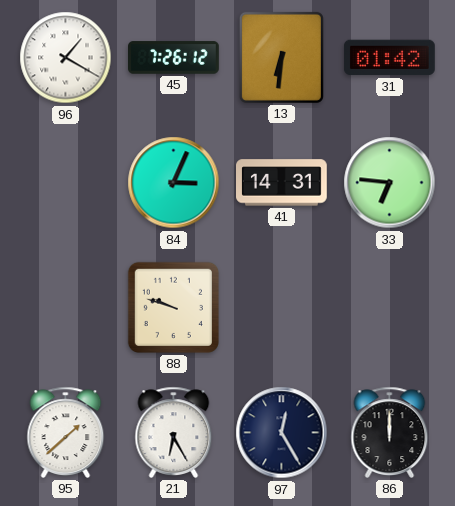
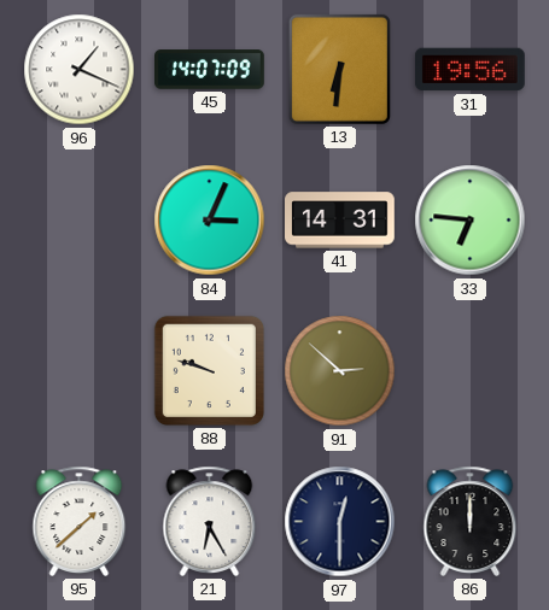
96: 1:20 -> 1:19
45: 7:26 -> 14:07
31: 01:42 -> 19:56
91: none -> 2:52
97: 12:25 -> 12:30
